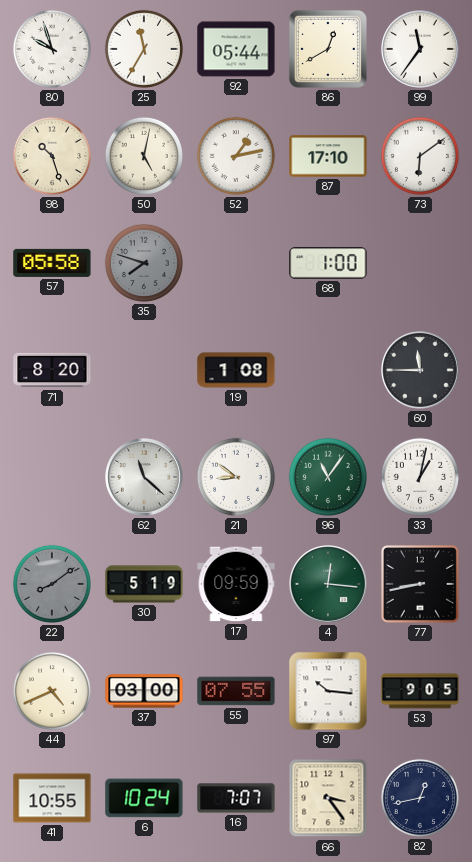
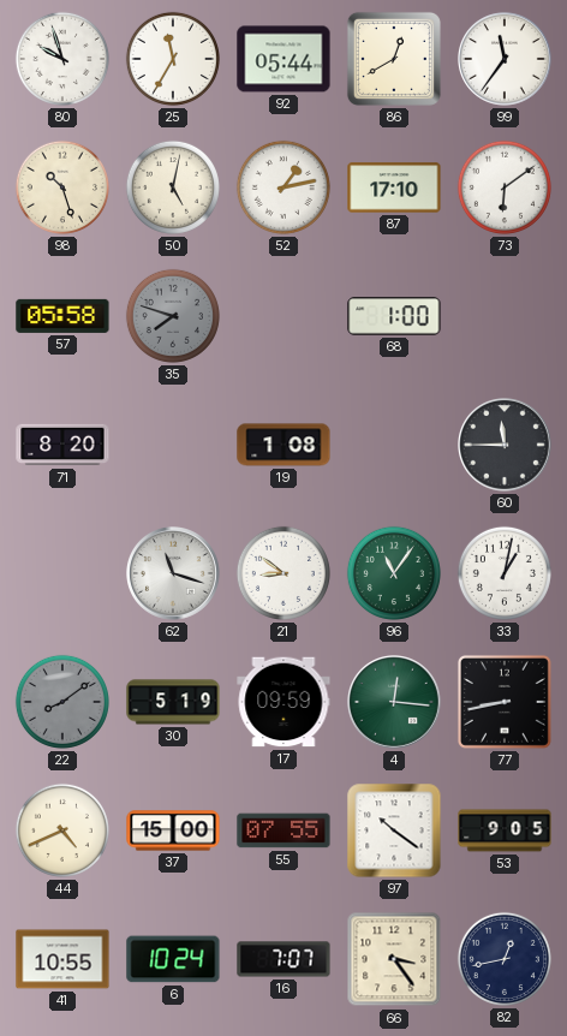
62: 11:22 -> 11:18
37: 03:00 -> 15:00
97: 10:16 -> 10:21
